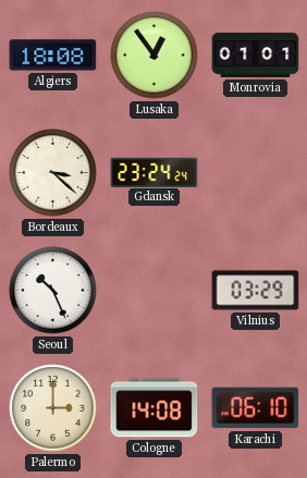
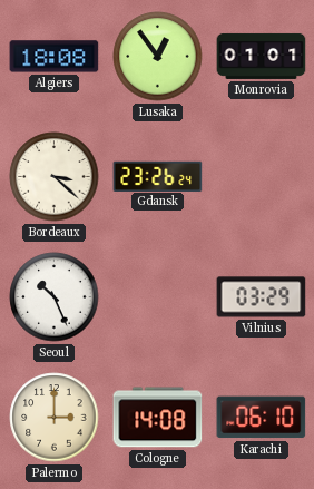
Gdansk: 23:24 -> 23:26
